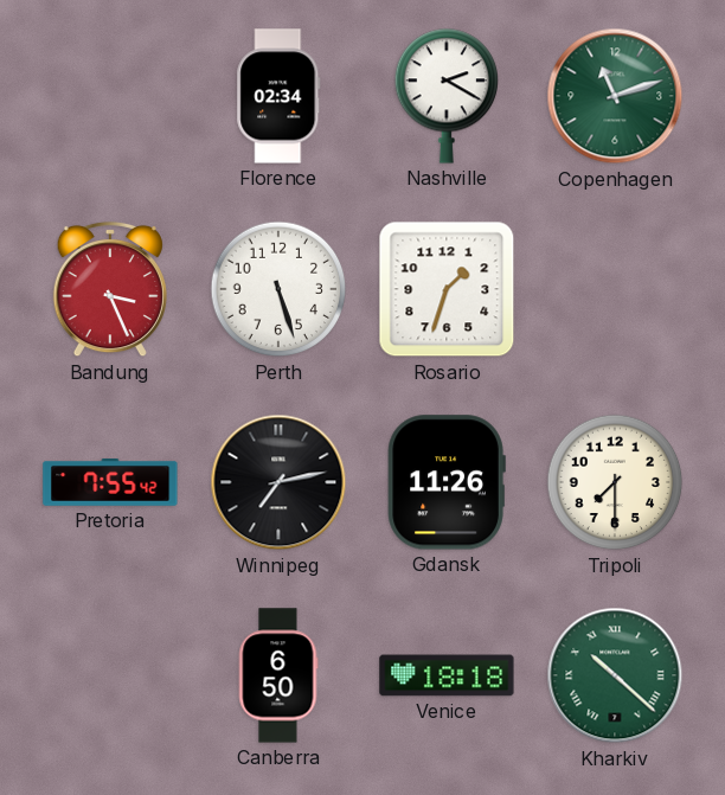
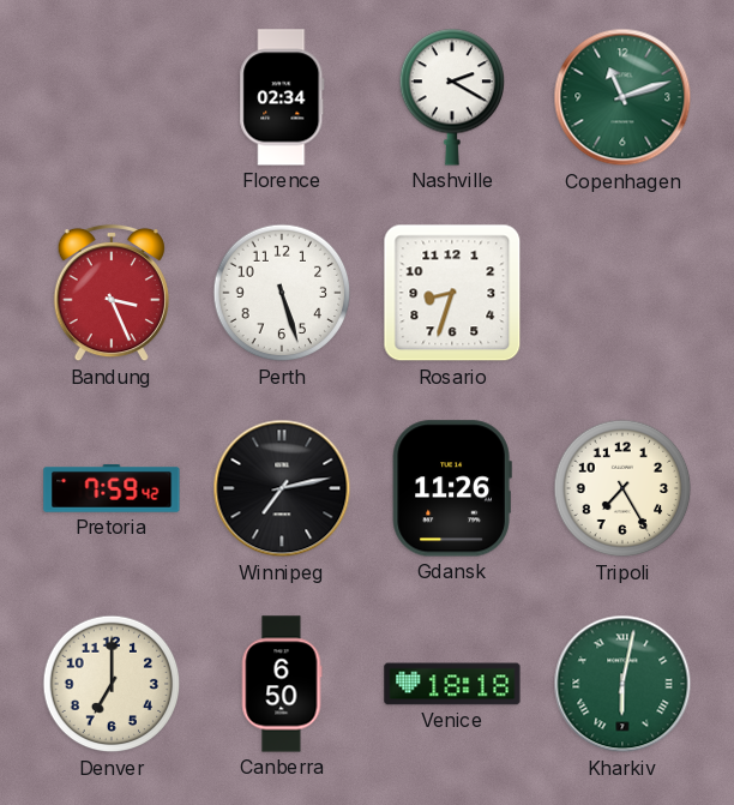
Rosario: 1:33 -> 8:33
Pretoria: 7:55 -> 7:59
Tripoli: 7:30 -> 7:25
Denver: none -> 7:00
Kharkiv: 10:22 -> 6:02
